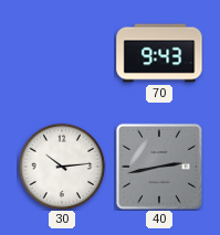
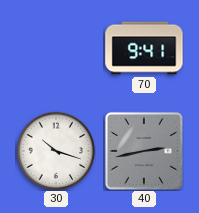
70: 9:43 -> 9:41
30: 10:14 -> 10:18
